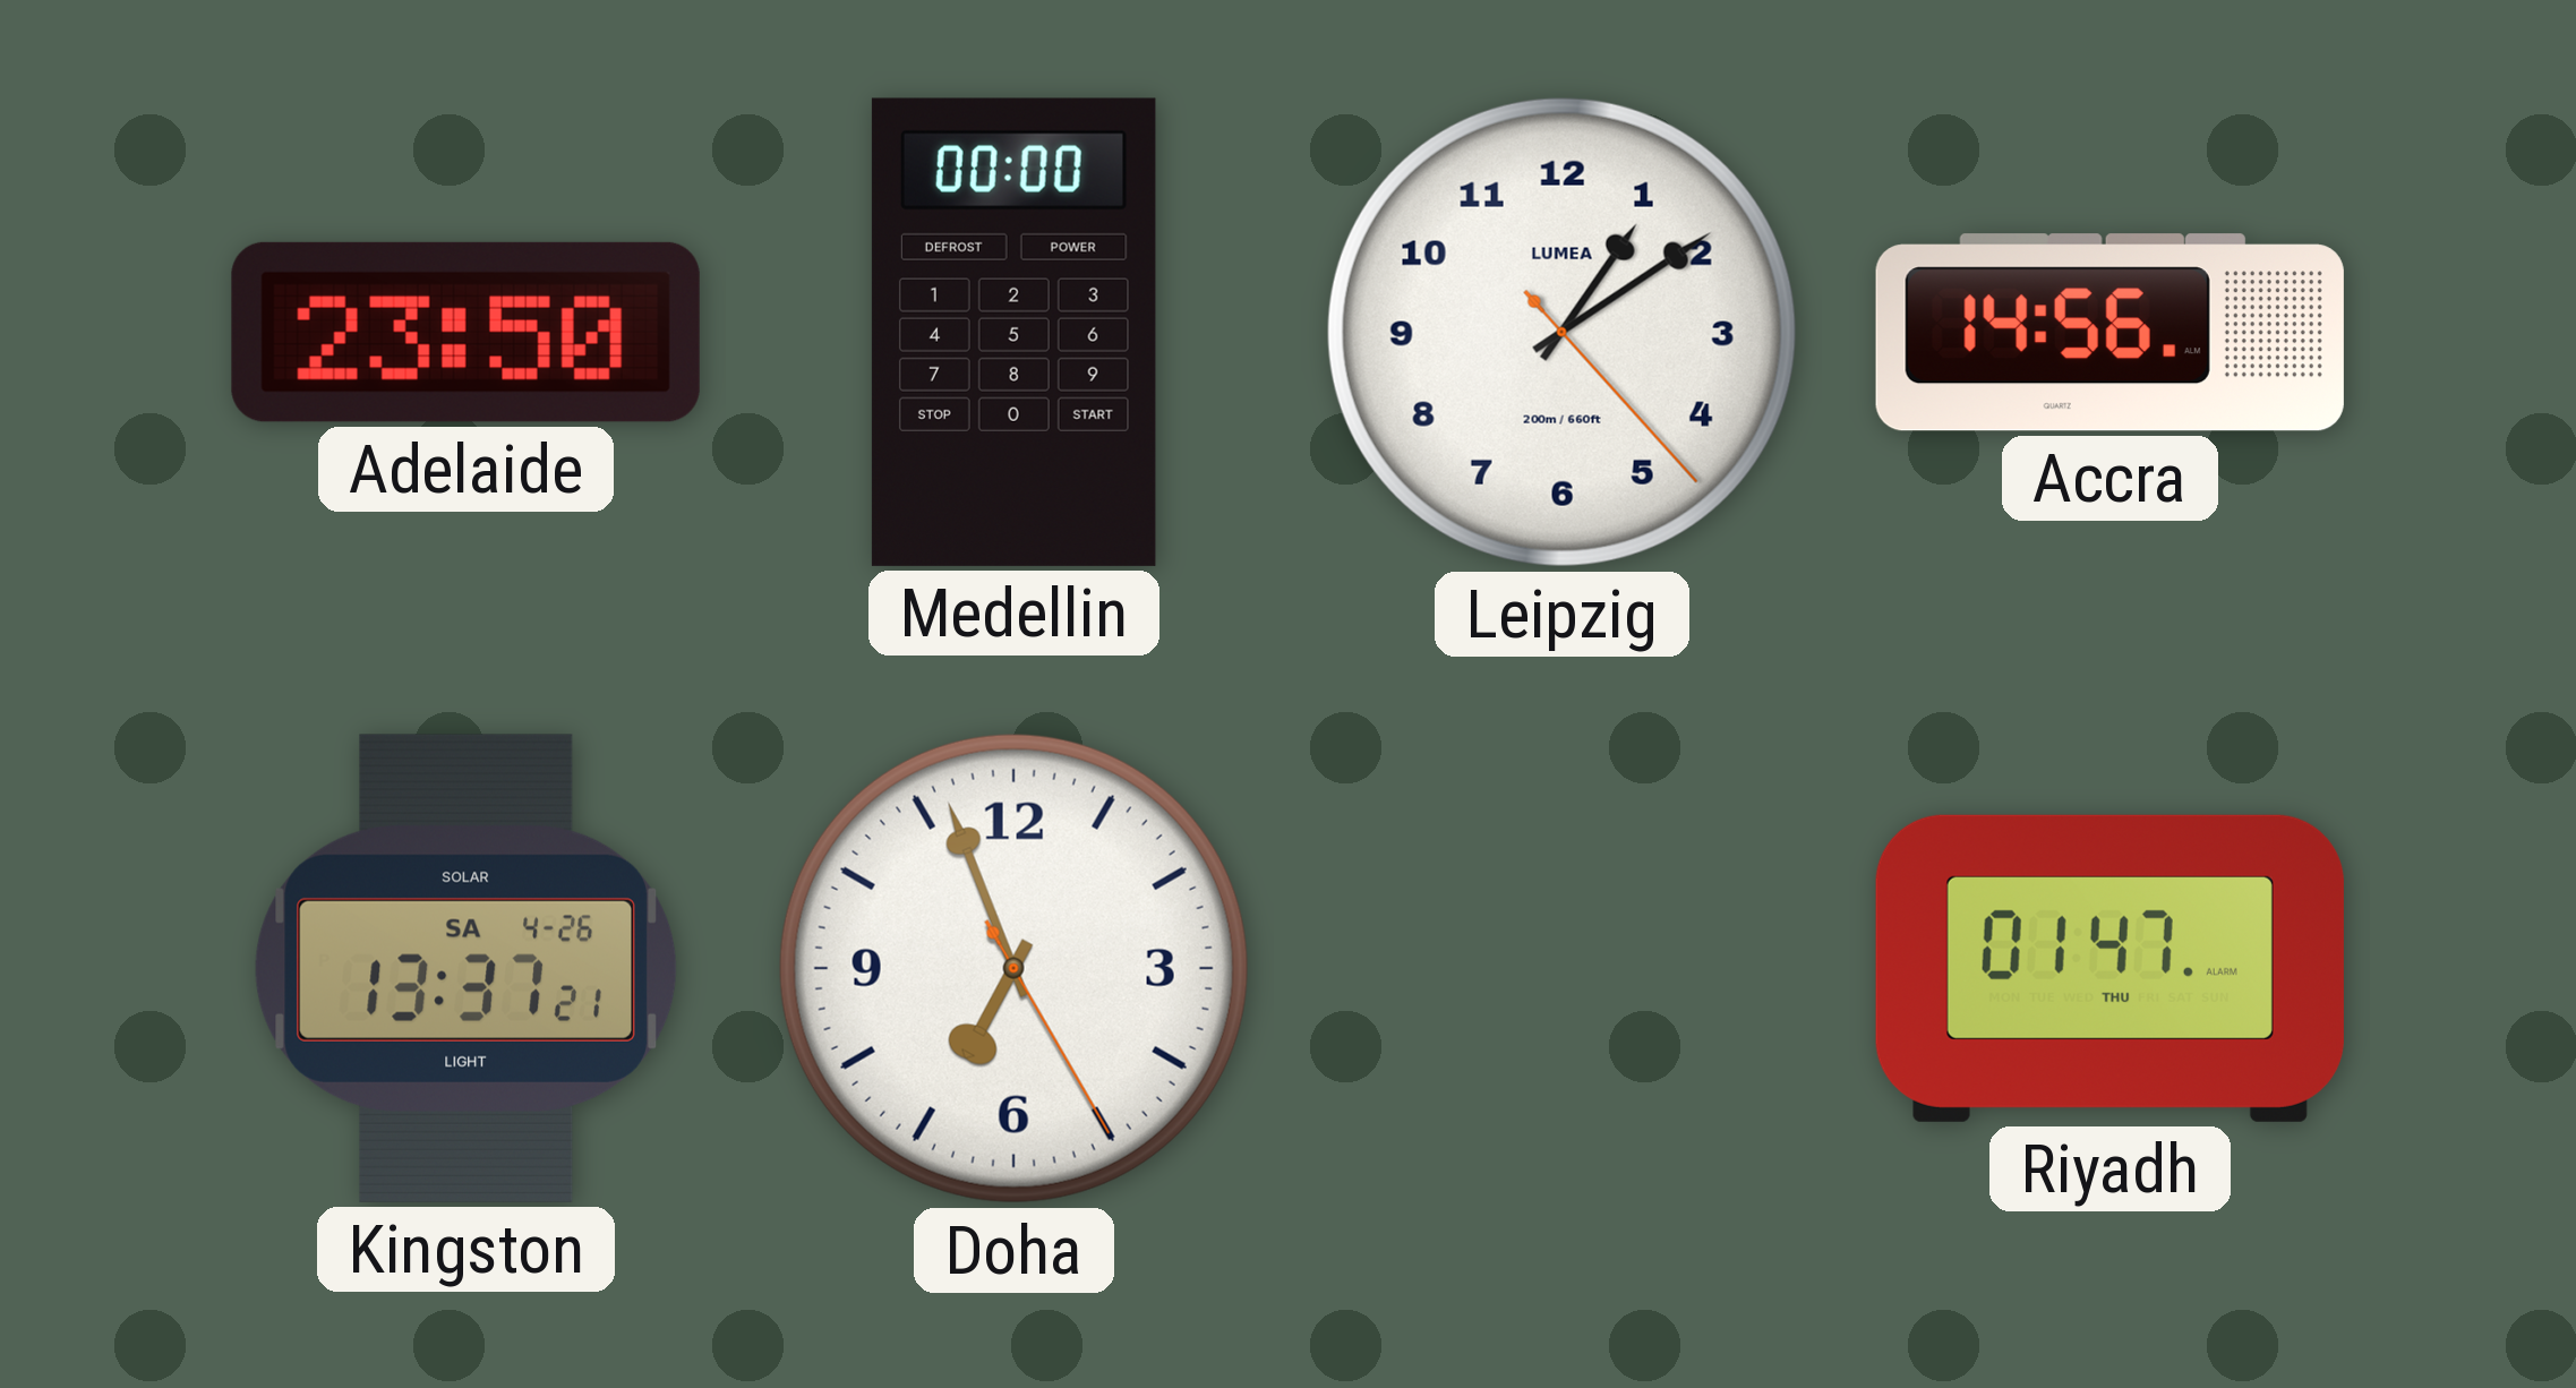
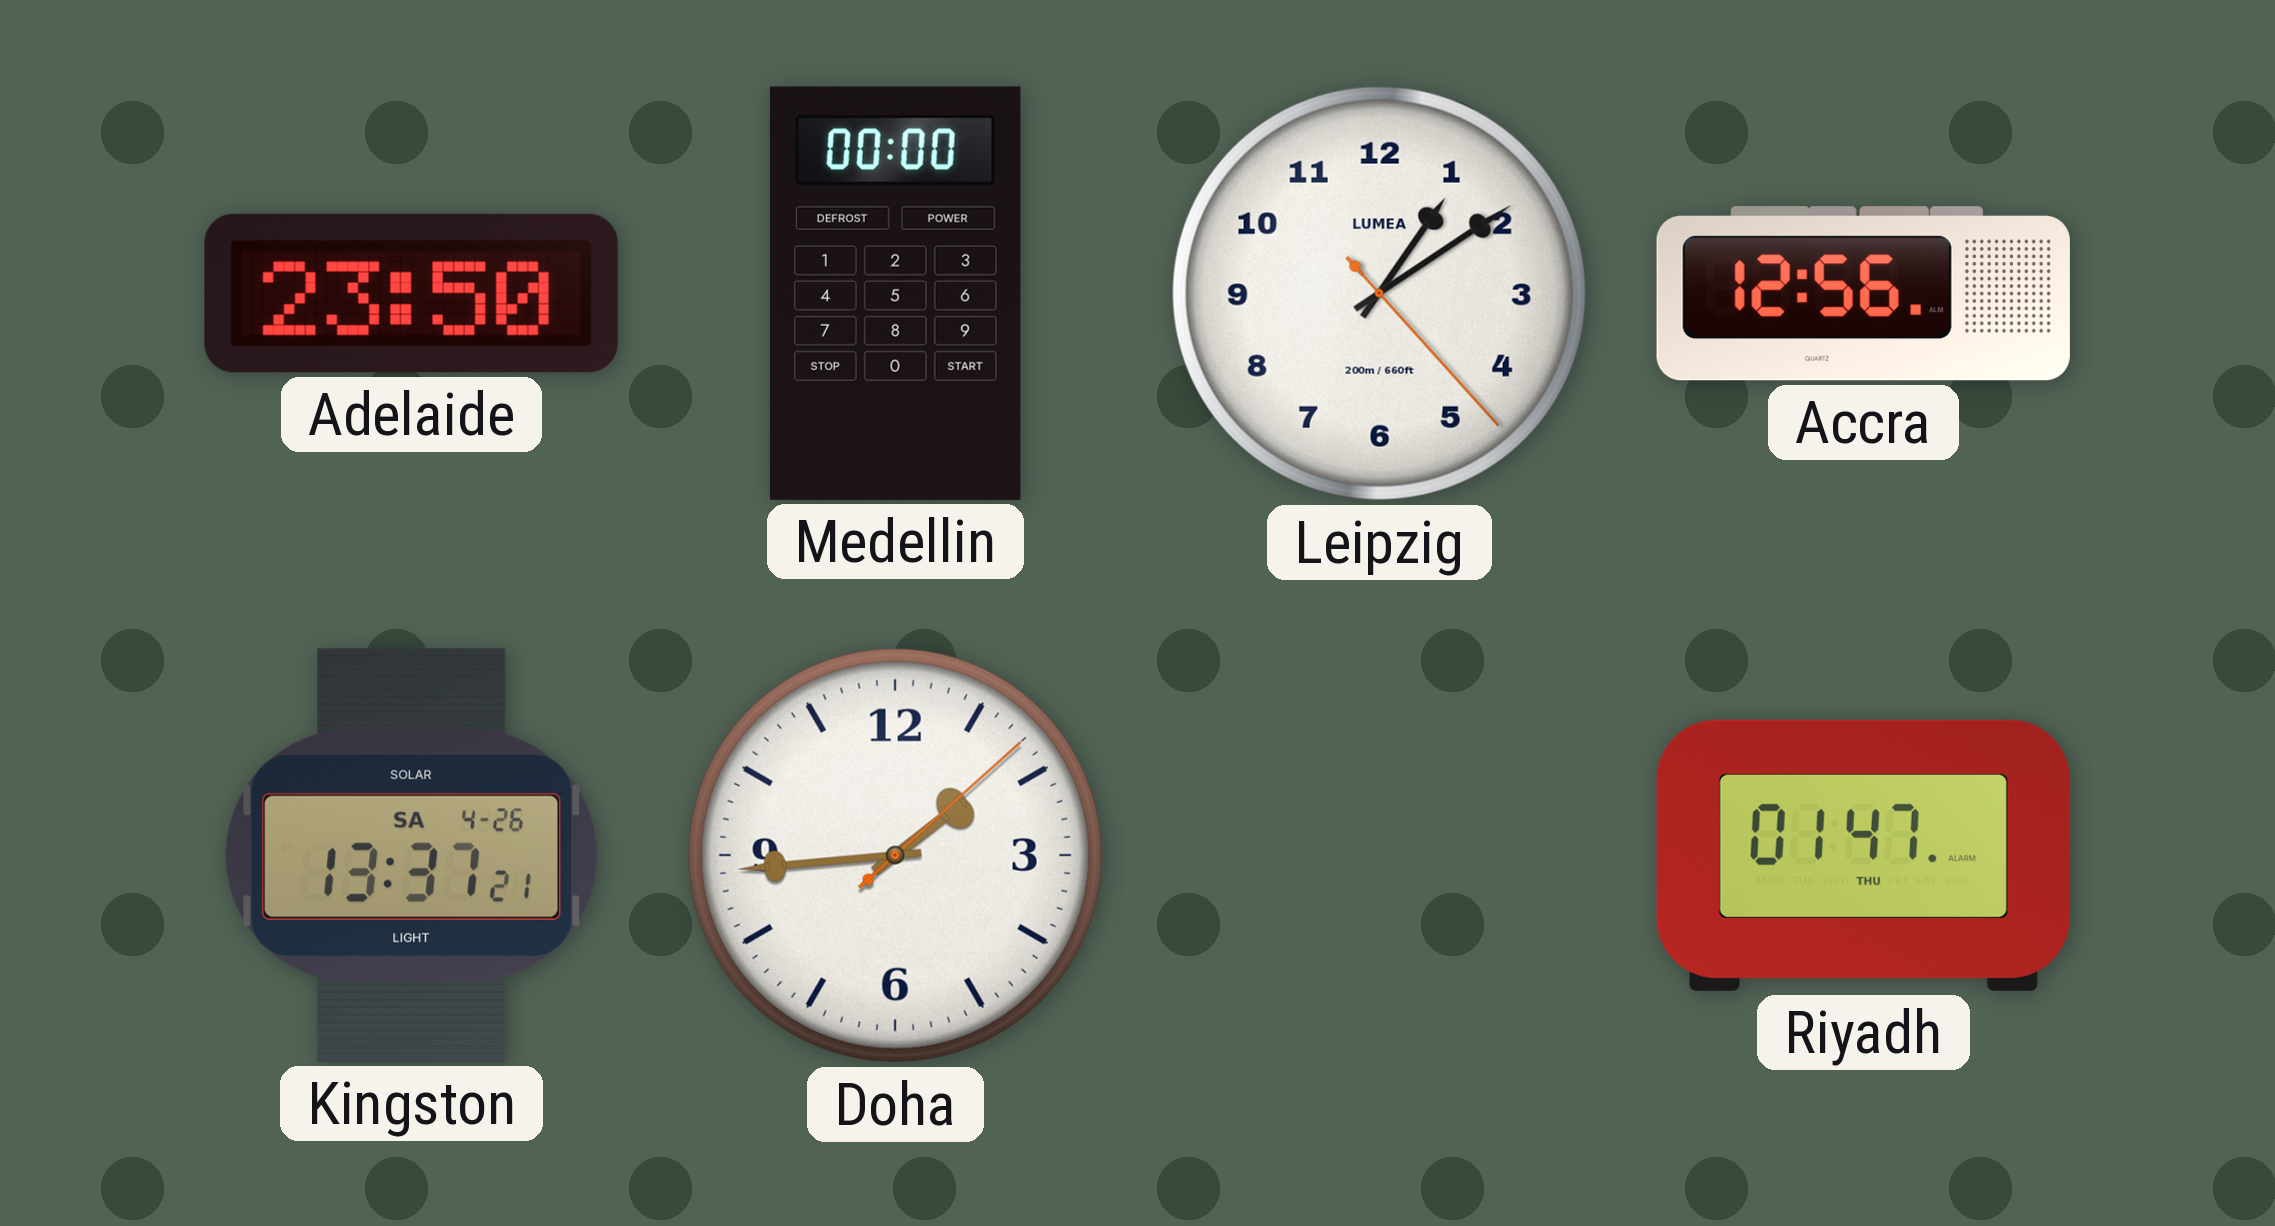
Accra: 14:56 -> 12:56
Doha: 6:56 -> 1:44
